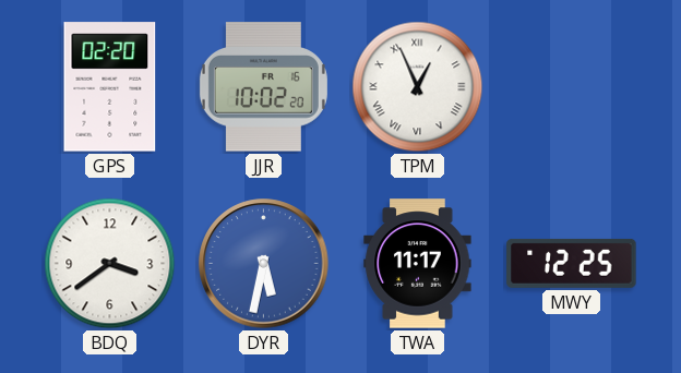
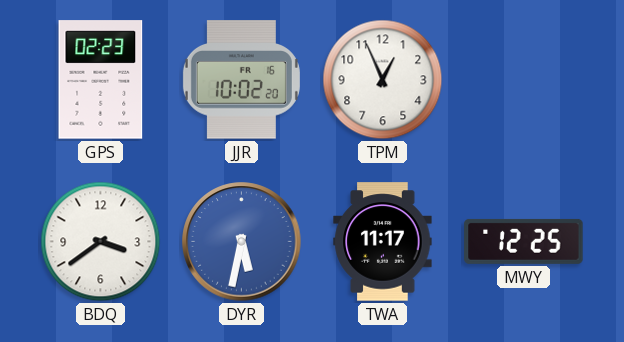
GPS: 02:20 -> 02:23
TPM numerals: Roman -> Arabic
